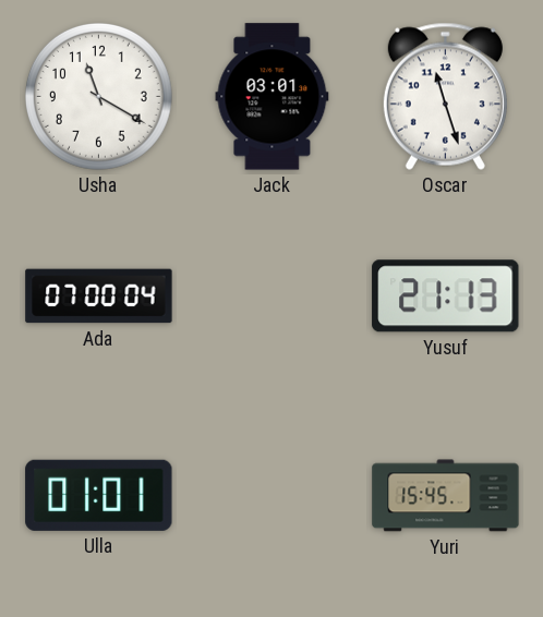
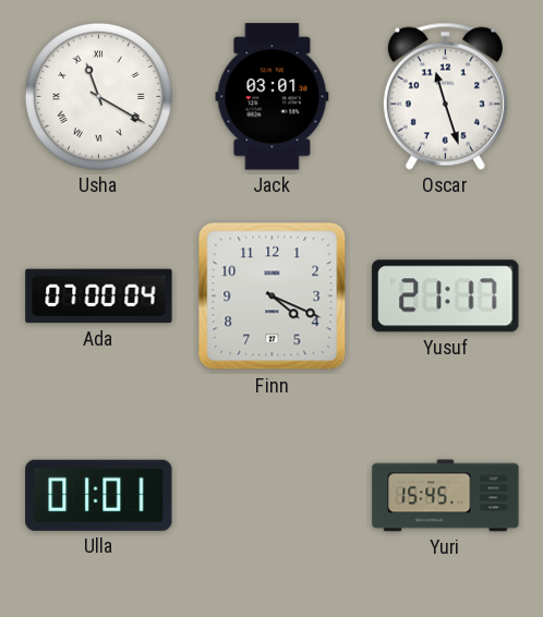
Usha numerals: Arabic -> Roman
Finn: none -> 4:19
Yusuf: 21:13 -> 21:17
